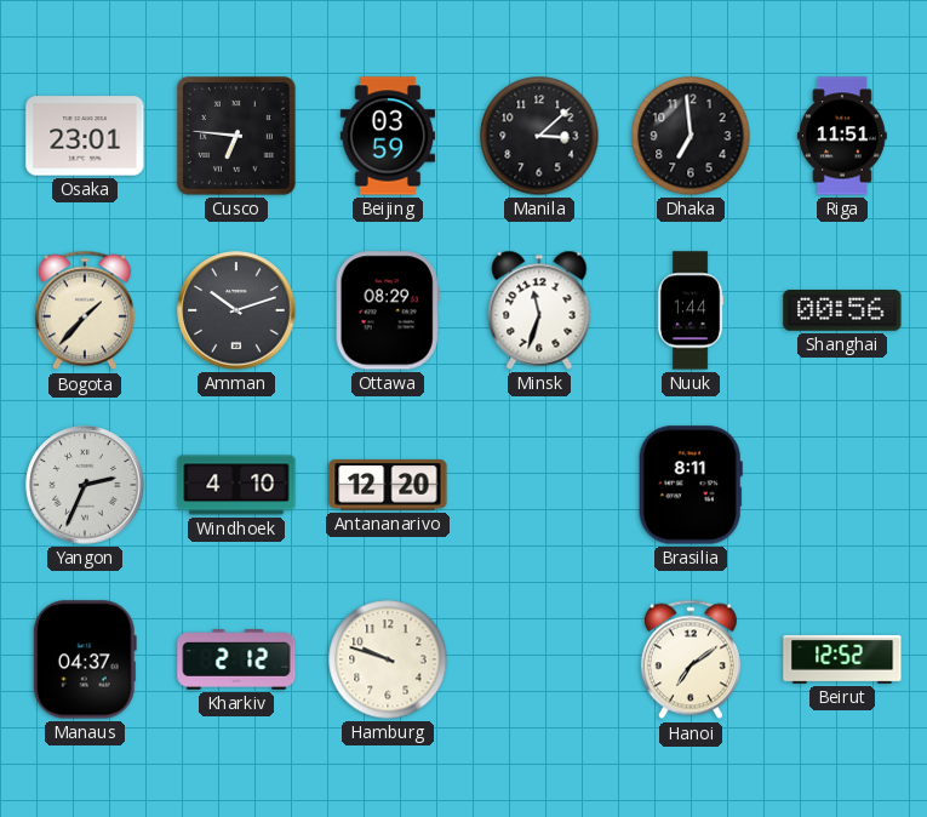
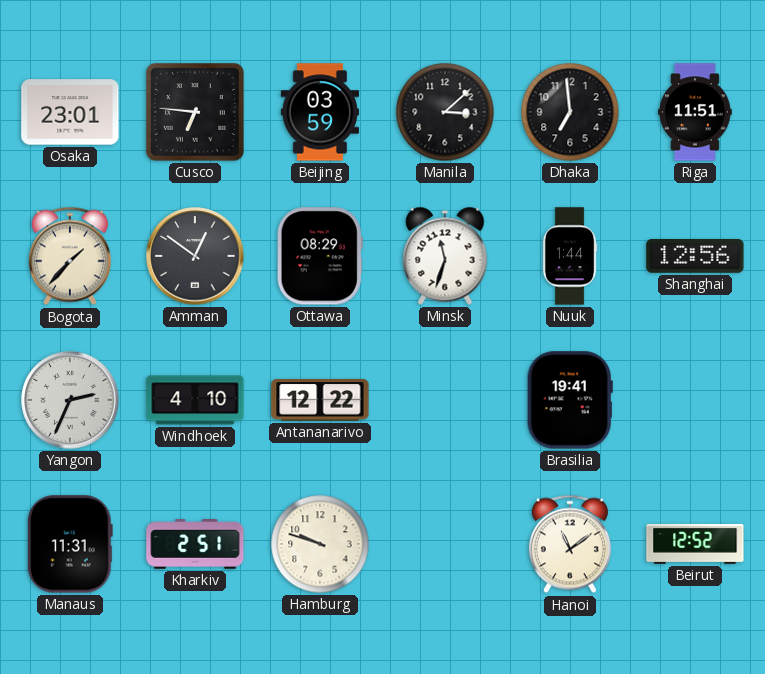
Amman: 10:12 -> 12:51
Shanghai: 00:56 -> 12:56
Antananarivo: 12:20 -> 12:22
Brasilia: 8:11 -> 19:41
Manaus: 04:37 -> 11:31
Kharkiv: 2:12 -> 2:51
Hanoi: 7:09 -> 11:09
